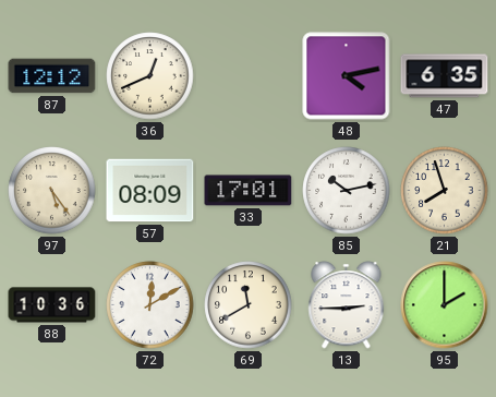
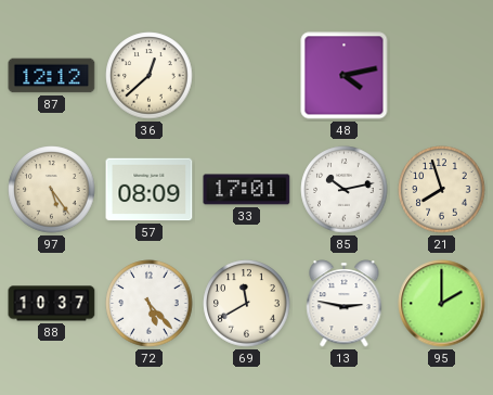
36: 12:41 -> 12:38
47: 6:35 -> none
88: 10:36 -> 10:37
72: 12:10 -> 5:23
13: 2:45 -> 2:47
